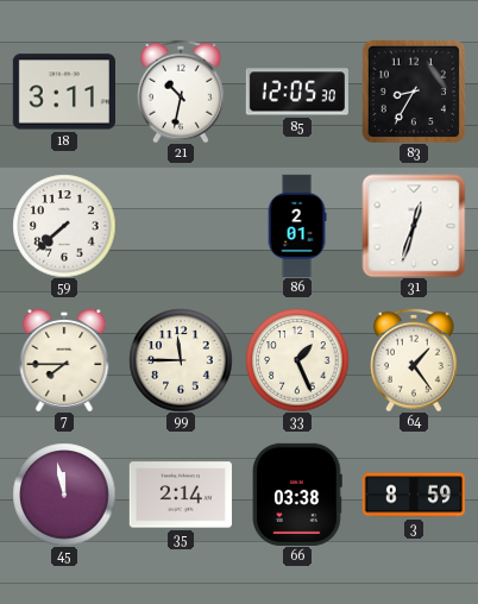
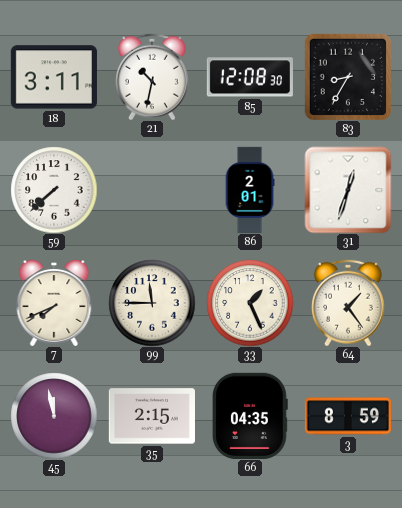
85: 12:05 -> 12:08
7: 7:45 -> 7:41
35: 2:14 -> 2:15
66: 03:38 -> 04:35
